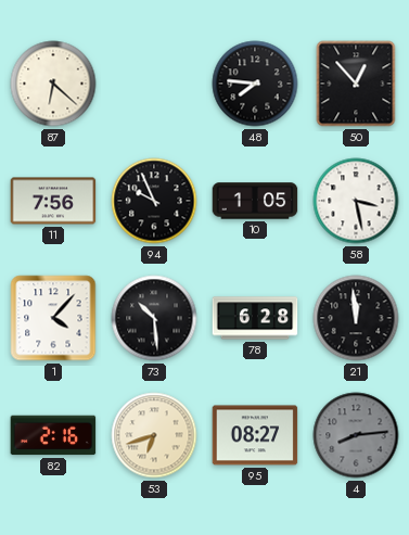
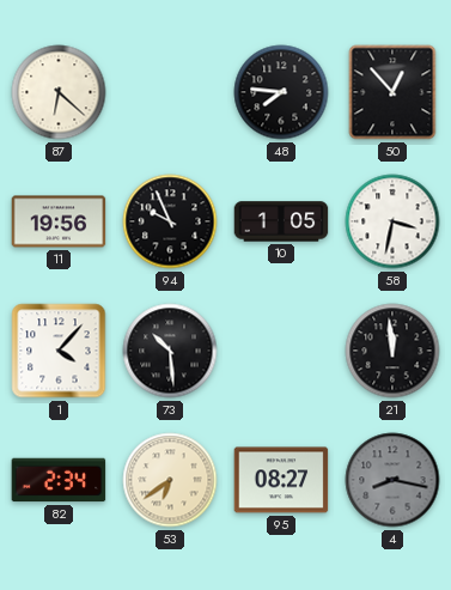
11: 7:56 -> 19:56
58: 3:28 -> 3:32
78: 6:28 -> none
82: 2:16 -> 2:34
53: 6:42 -> 6:39
4: 8:14 -> 8:17
